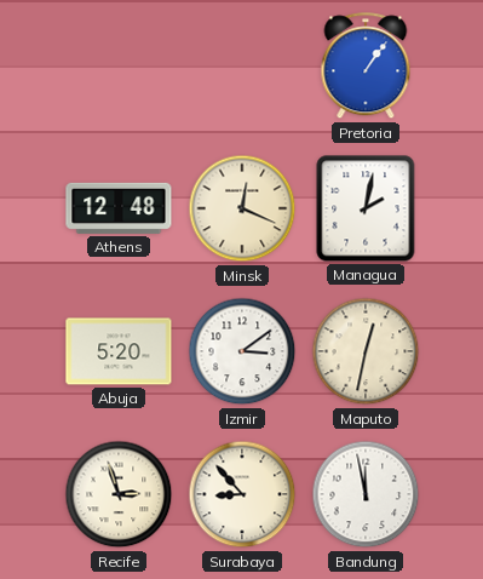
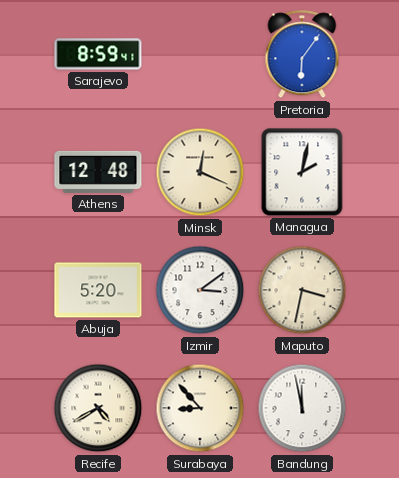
Sarajevo: none -> 8:59
Pretoria: 1:06 -> 6:06
Maputo: 12:32 -> 3:32
Recife: 2:57 -> 4:40
